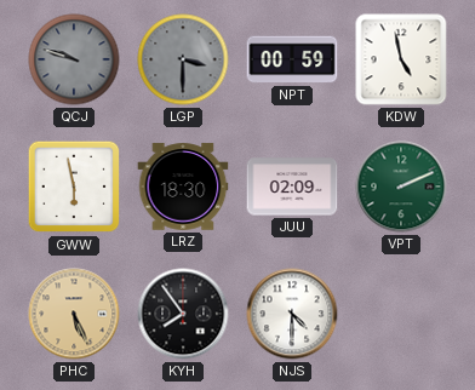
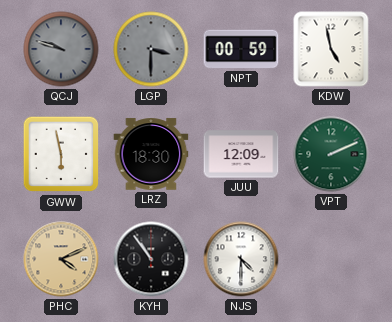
JUU: 02:09 -> 12:09
PHC: 5:26 -> 4:11
KYH: 7:54 -> 10:54
